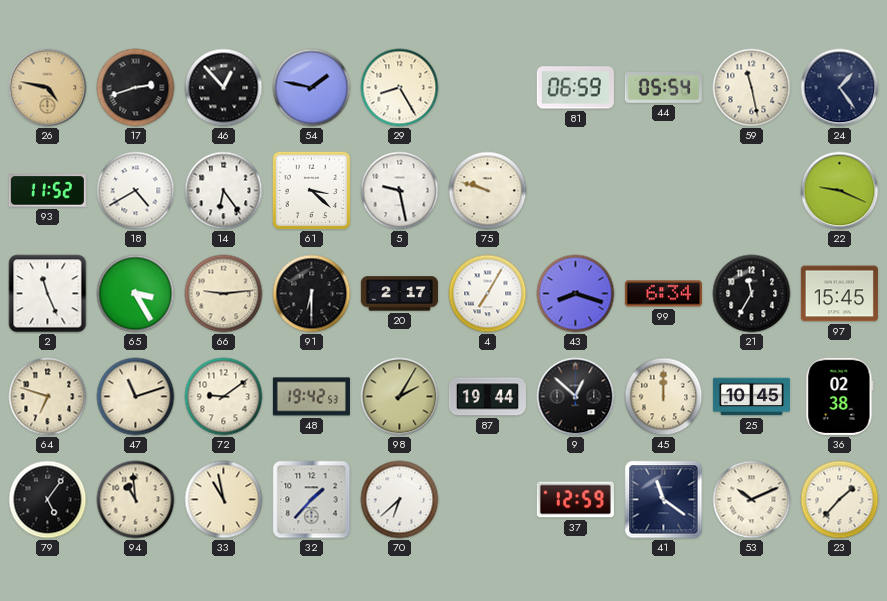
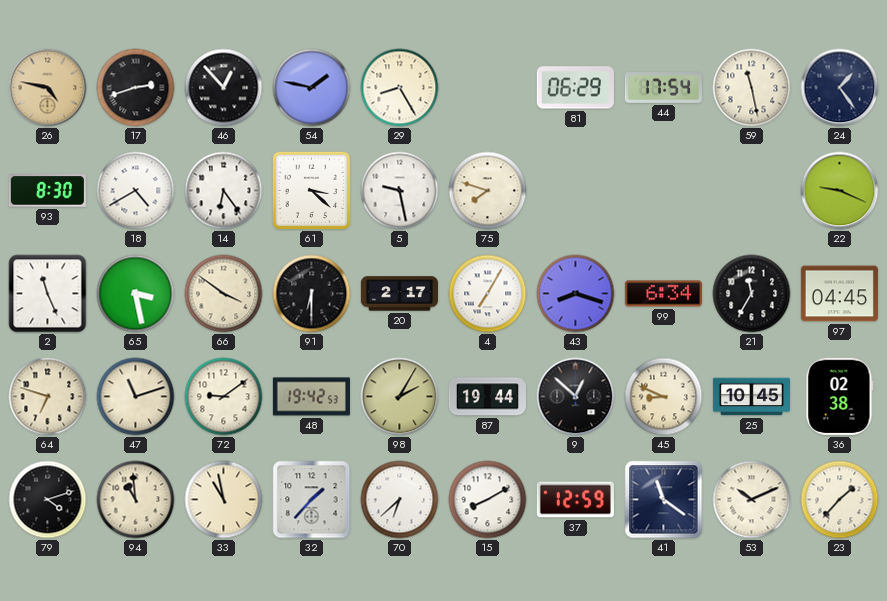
81: 06:59 -> 06:29
44: 05:54 -> 17:54
93: 11:52 -> 8:30
75: 9:48 -> 7:48
65: 3:25 -> 3:28
66: 9:14 -> 3:51
97: 15:45 -> 04:45
45: 12:00 -> 8:49
79: 5:06 -> 4:12
15: none -> 8:10
